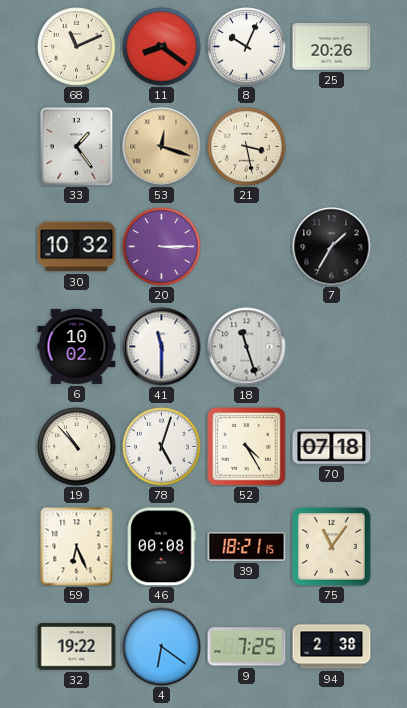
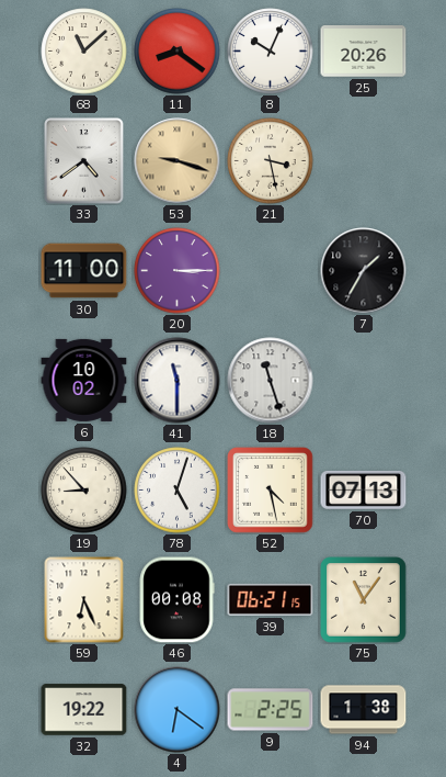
68: 11:11 -> 11:08
33: 1:24 -> 4:39
53: 12:18 -> 9:18
30: 10:32 -> 11:00
19: 10:53 -> 8:53
52: 4:25 -> 4:28
70: 07:18 -> 07:13
39: 18:21 -> 06:21
9: 7:25 -> 2:25
94: 2:38 -> 1:38
